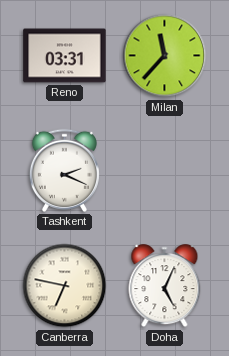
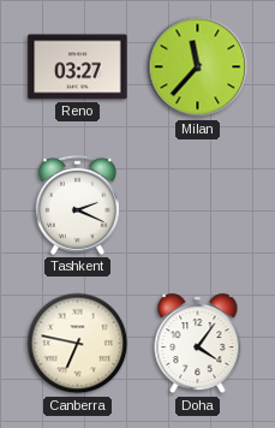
Reno: 03:31 -> 03:27
Doha: 5:04 -> 4:06
